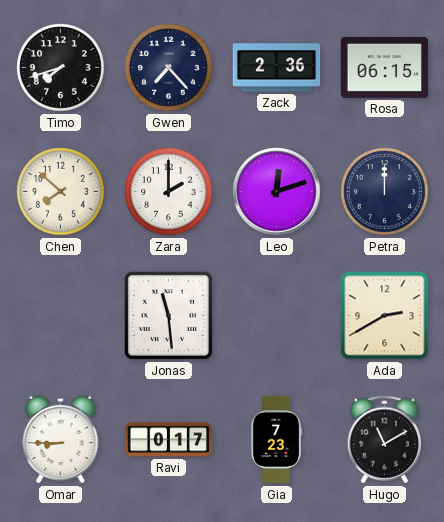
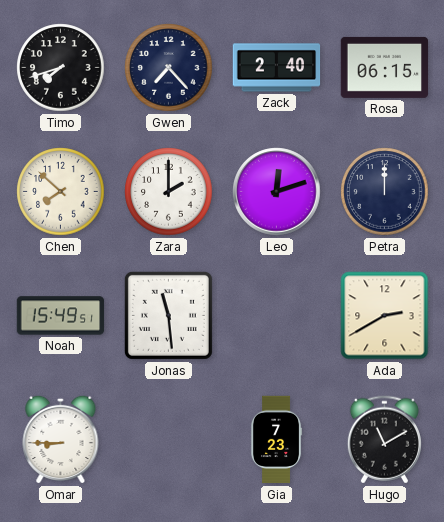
Zack: 2:36 -> 2:40
Noah: none -> 15:49
Ravi: 0:17 -> none
